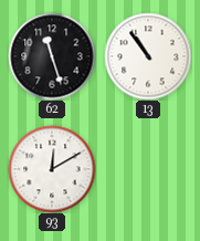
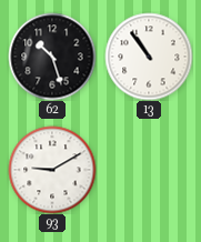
62: 11:27 -> 10:27
93: 12:10 -> 9:10
